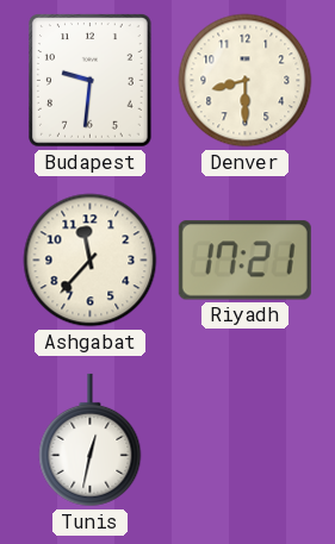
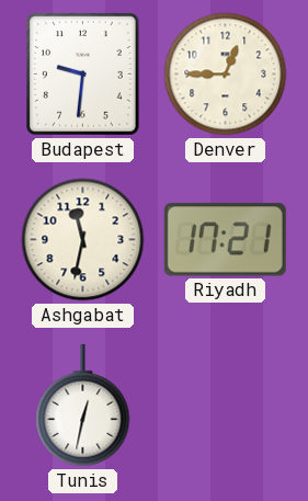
Denver: 8:30 -> 12:45
Ashgabat: 11:37 -> 11:32
